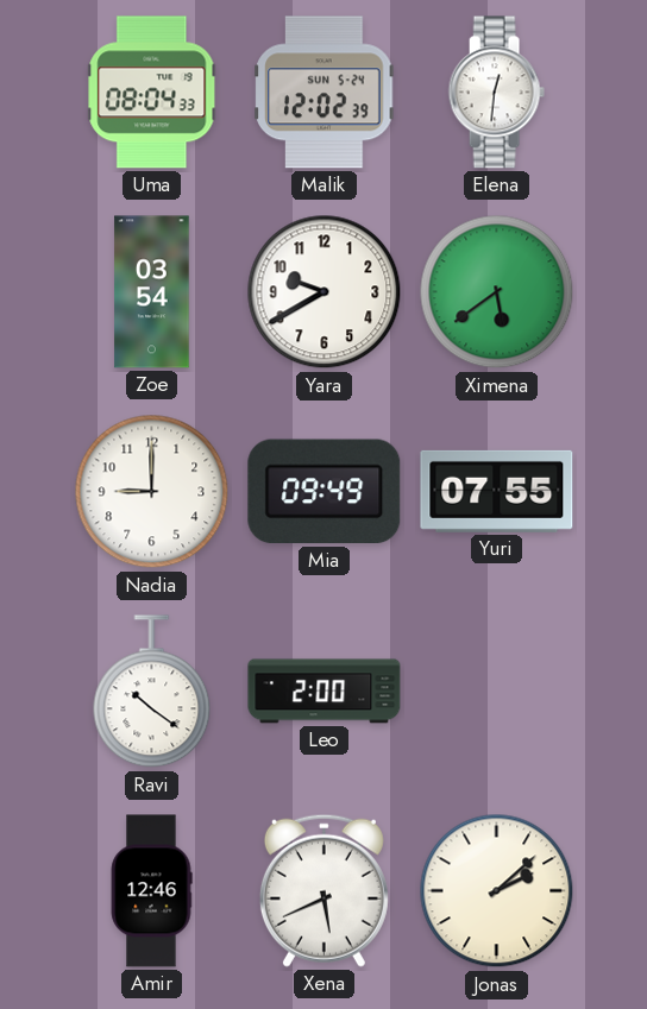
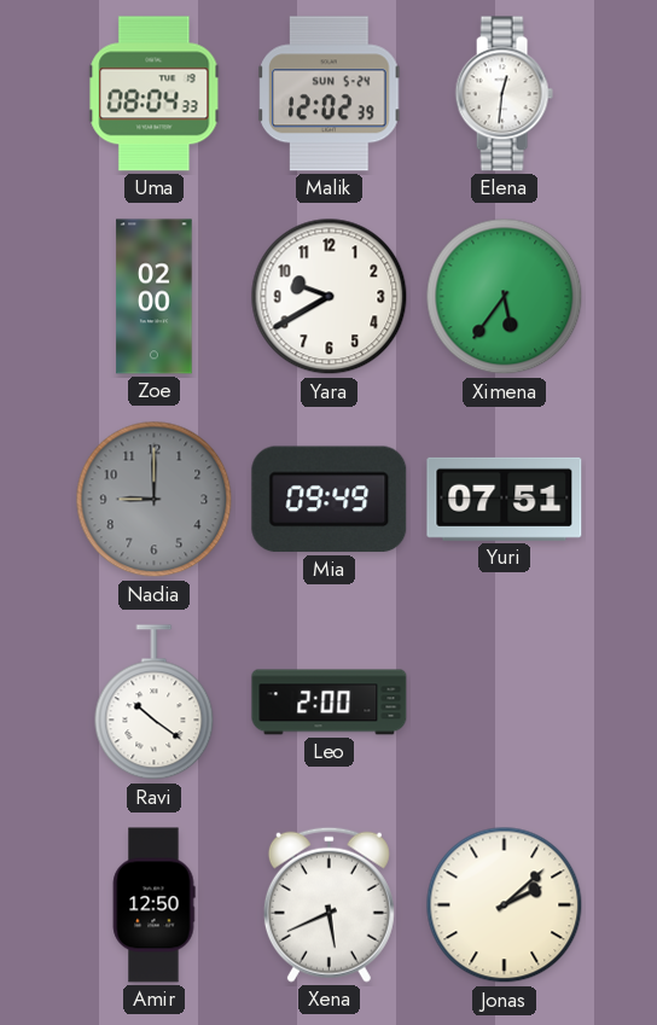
Zoe: 03:54 -> 02:00
Ximena: 5:39 -> 5:36
Nadia dial: white -> grey
Yuri: 07:55 -> 07:51
Amir: 12:46 -> 12:50
